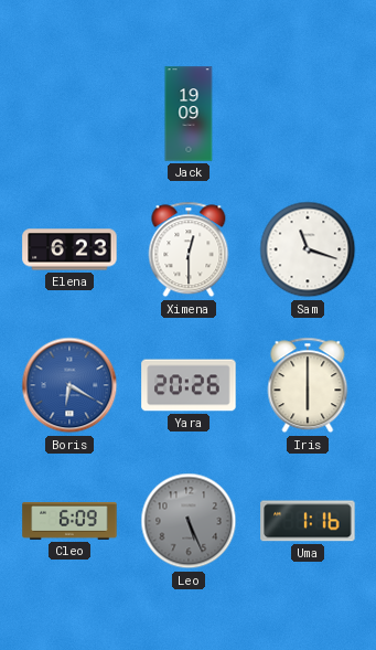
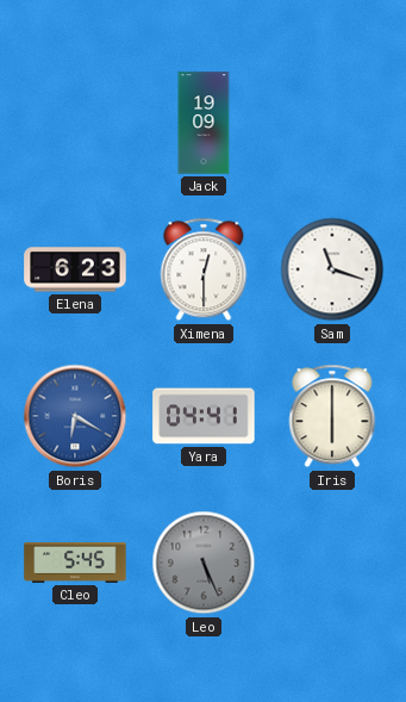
Yara: 20:26 -> 04:41
Cleo: 6:09 -> 5:45
Uma: 1:16 -> none
